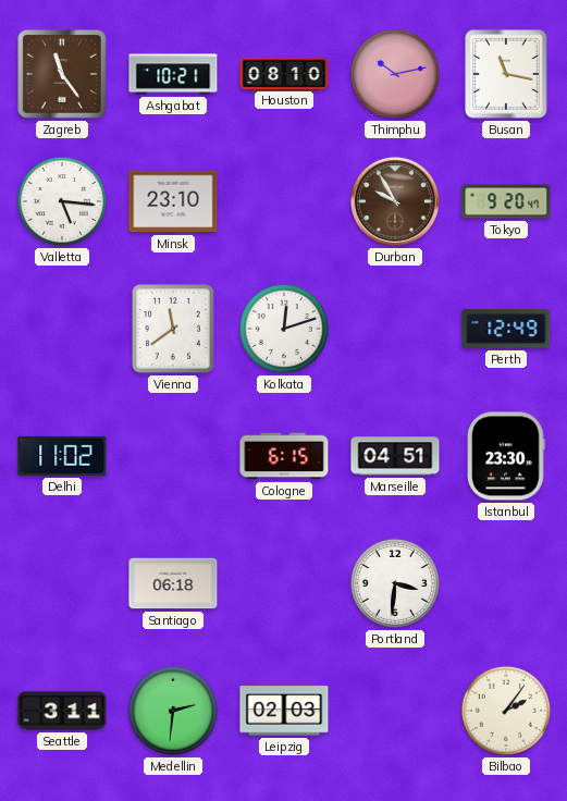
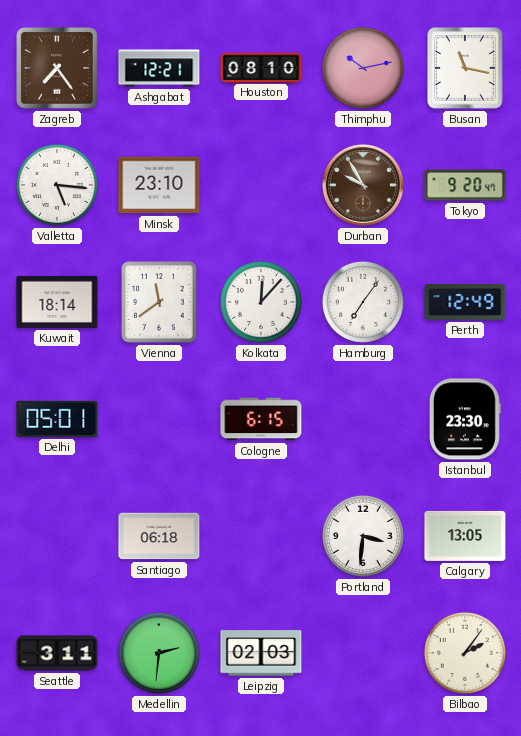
Zagreb: 11:24 -> 7:24
Ashgabat: 10:21 -> 12:21
Kuwait: none -> 18:14
Kolkata: 12:12 -> 12:07
Hamburg: none -> 7:06
Delhi: 11:02 -> 05:01
Marseille: 04:51 -> none
Calgary: none -> 13:05
